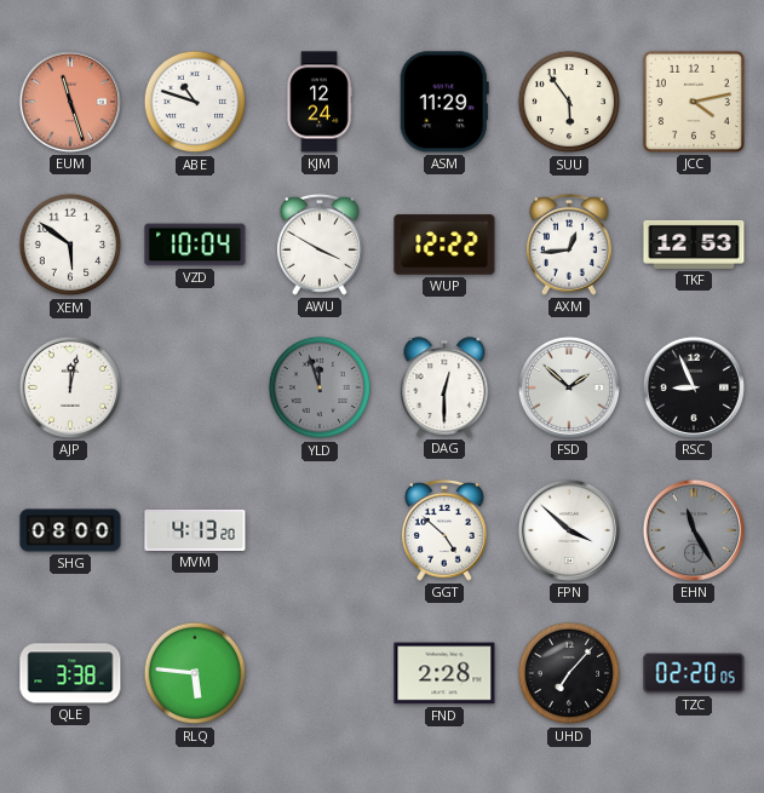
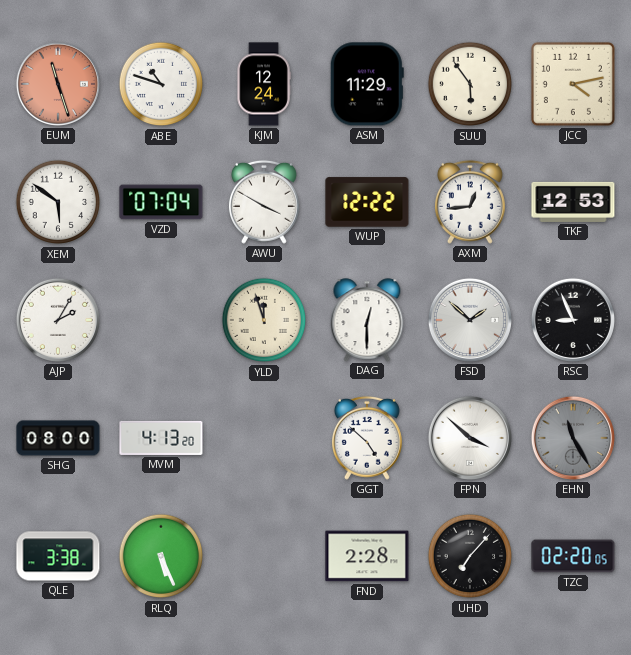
VZD: 10:04 -> 07:04
AJP: 12:02 -> 2:05
YLD dial: grey -> cream
RLQ: 5:46 -> 5:26
